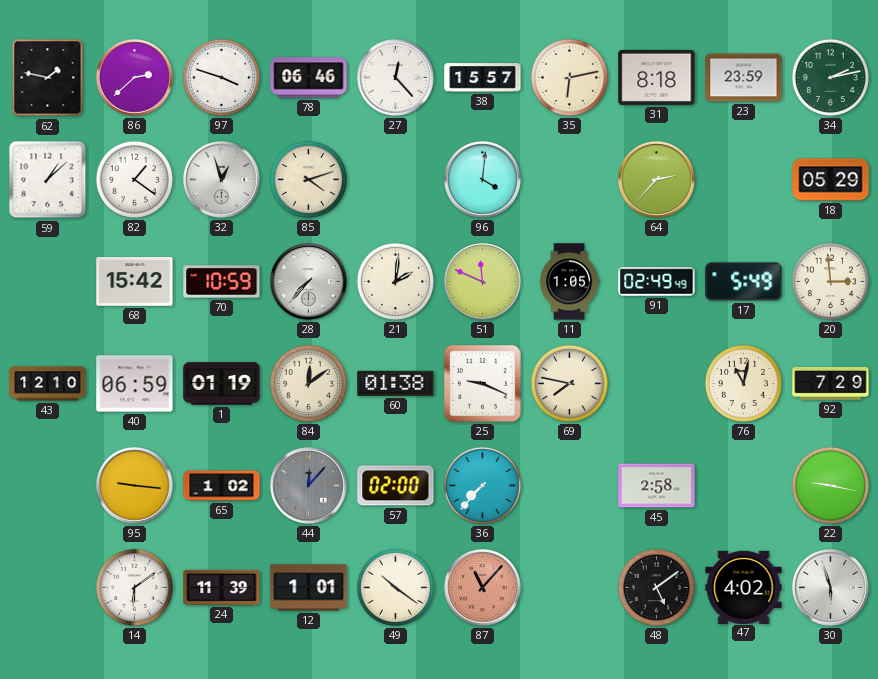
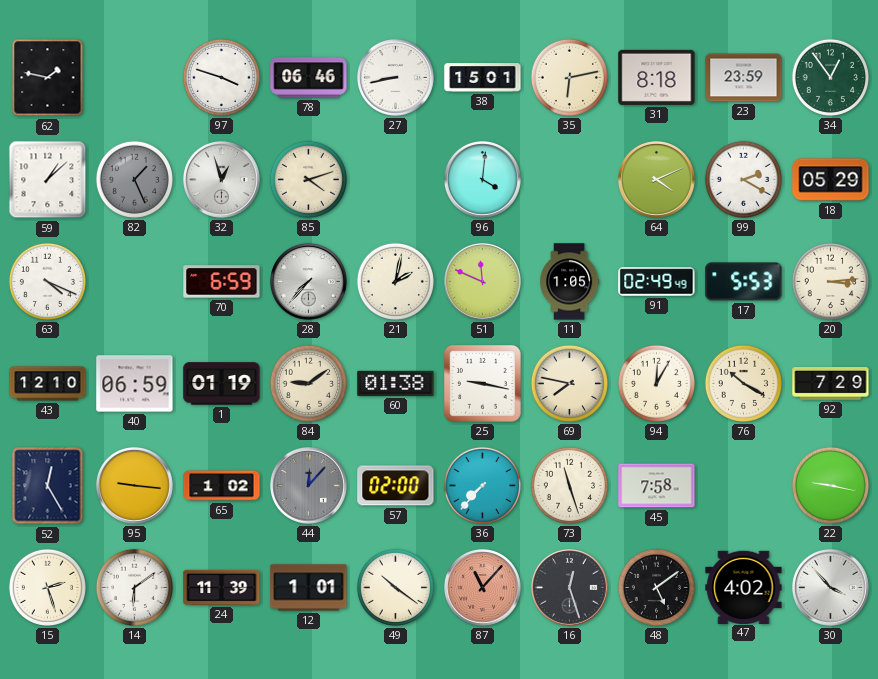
86: 2:38 -> none
27: 12:23 -> 8:43
38: 15:57 -> 15:01
34: 2:13 -> 12:54
82: 1:21 -> 1:26
82 dial: white -> grey
64: 2:37 -> 4:11
99: none -> 2:20
63: none -> 4:19
68: 15:42 -> none
70: 10:59 -> 6:59
21: 2:01 -> 2:02
17: 5:49 -> 5:53
20: 2:59 -> 3:14
84: 12:09 -> 9:09
25: 9:19 -> 9:17
94: none -> 12:05
76: 11:02 -> 10:20
52: none -> 12:25
73: none -> 11:27
45: 2:58 -> 7:58
15: none -> 2:27
16: none -> 12:27
30: 5:57 -> 3:53
